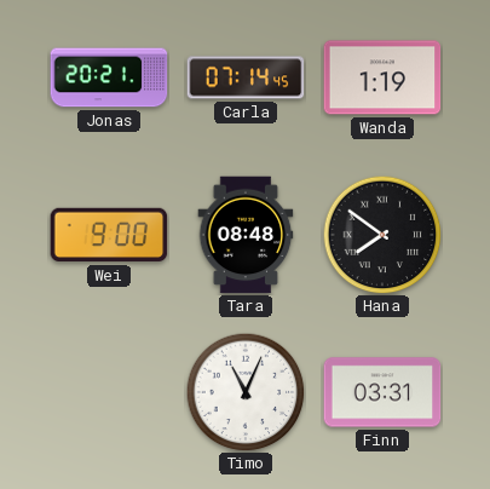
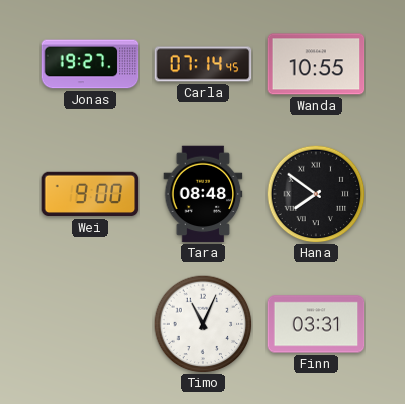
Jonas: 20:21 -> 19:27
Wanda: 1:19 -> 10:55
